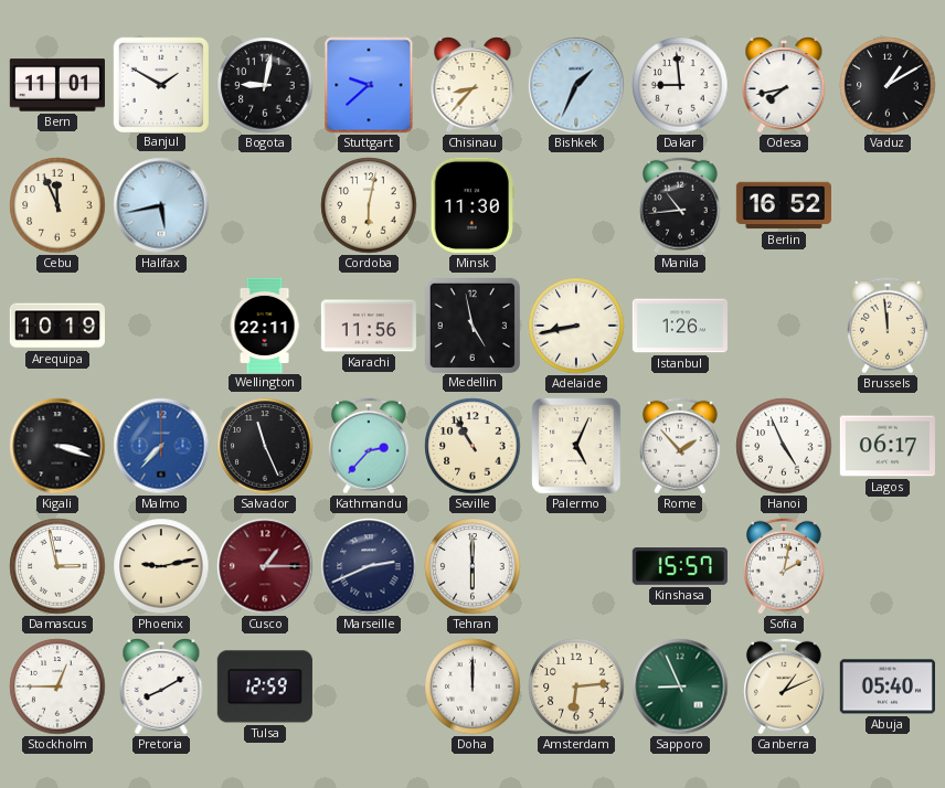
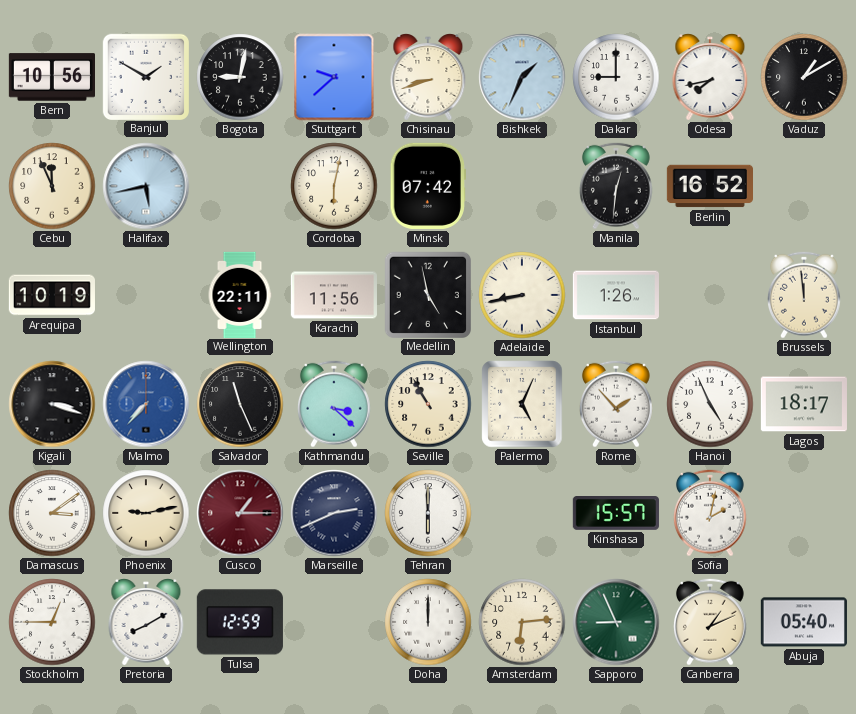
Bern: 11:01 -> 10:56
Chisinau: 8:37 -> 8:42
Dakar: 8:59 -> 9:00
Minsk: 11:30 -> 07:42
Manila: 10:44 -> 12:31
Kathmandu: 2:37 -> 3:22
Lagos: 06:17 -> 18:17
Damascus: 2:58 -> 3:09
